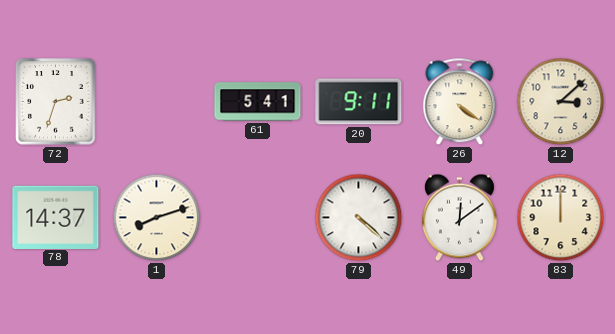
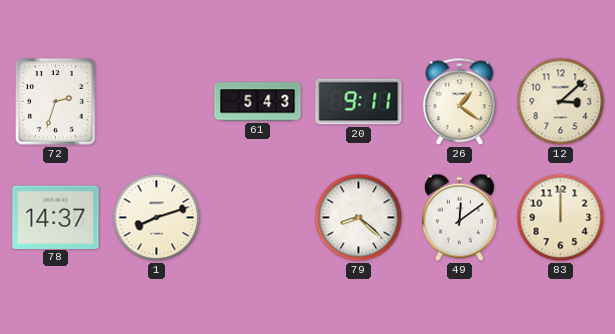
61: 5:41 -> 5:43
26: 4:21 -> 1:21
79: 4:22 -> 8:22
